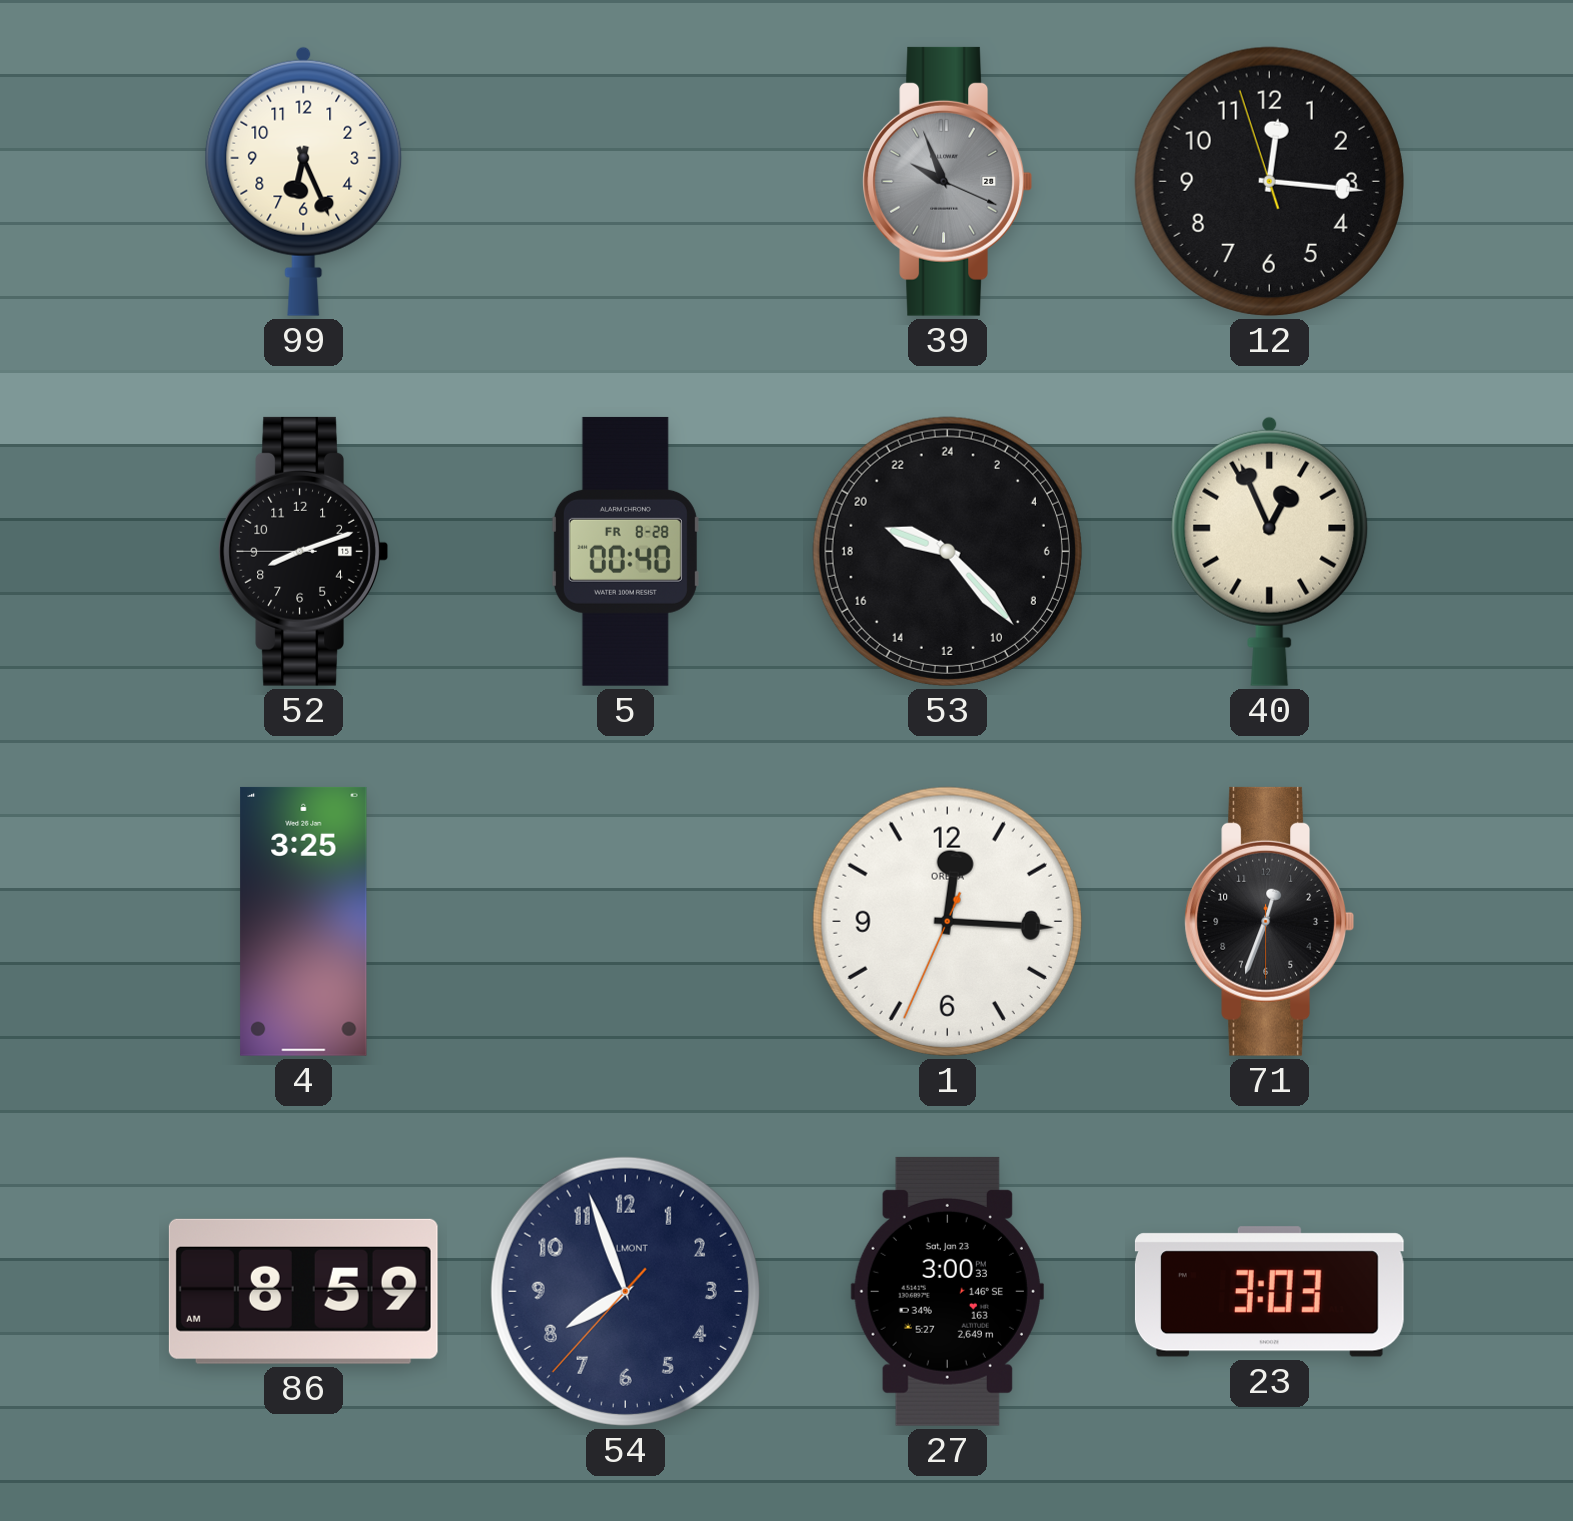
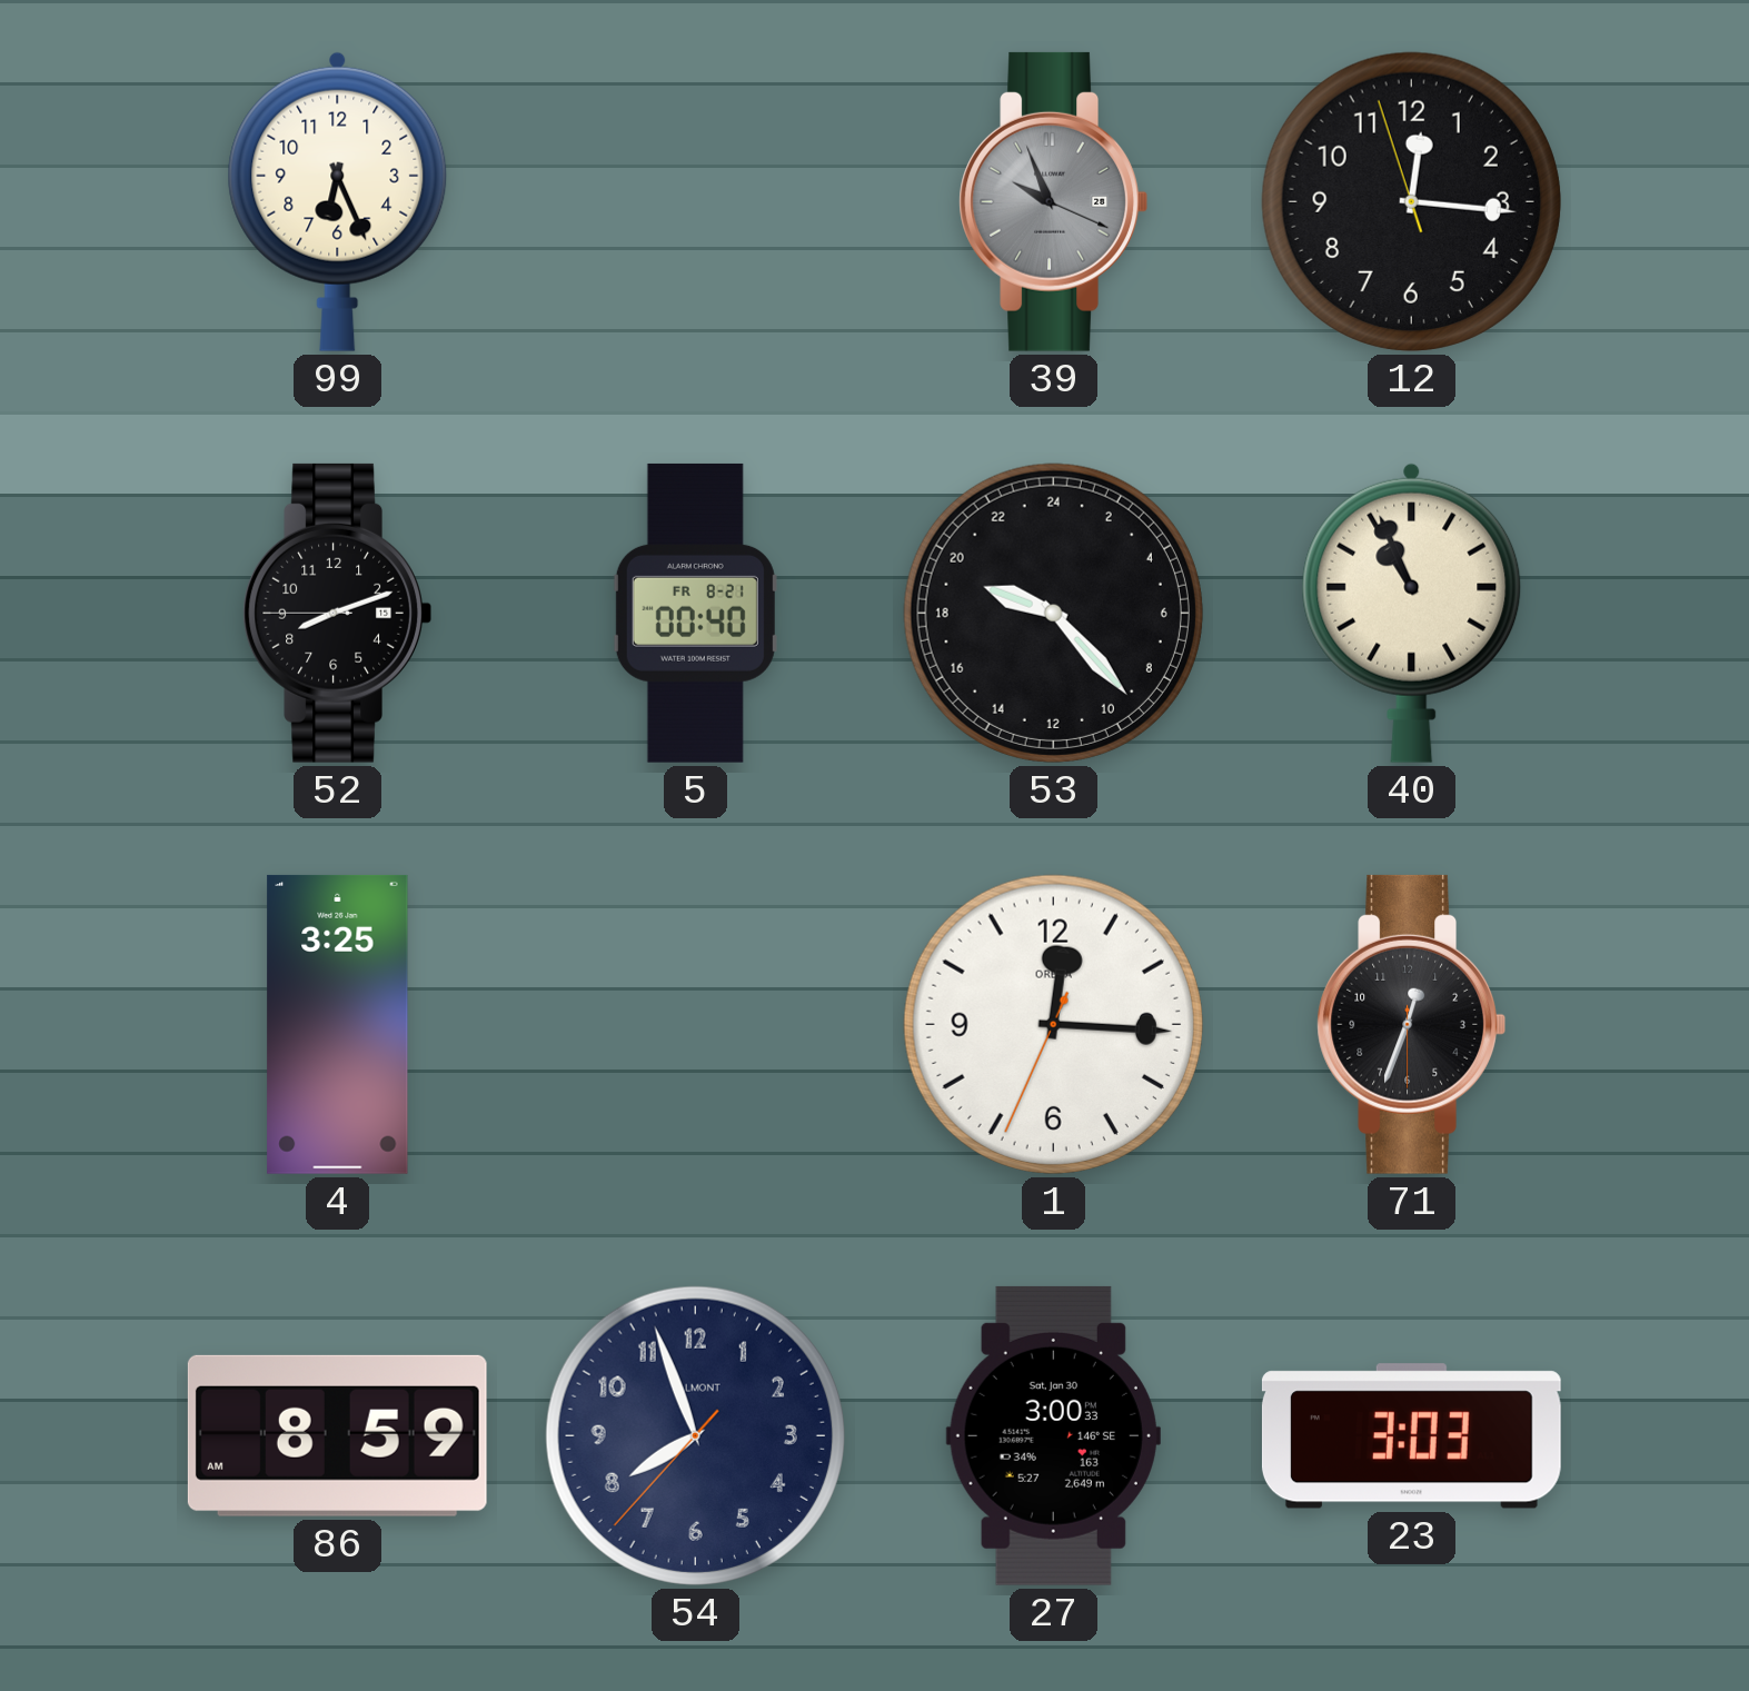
5 date: FR 8-28 -> FR 8-21
40: 12:56 -> 10:56
27 date: Sat, Jan 23 -> Sat, Jan 30
